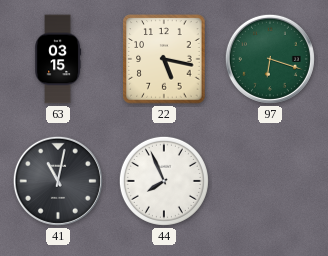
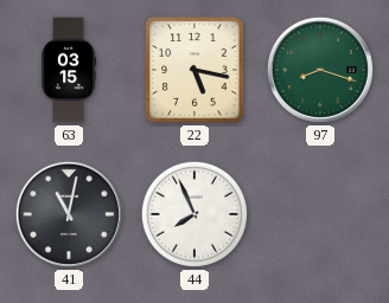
97: 6:18 -> 8:18
